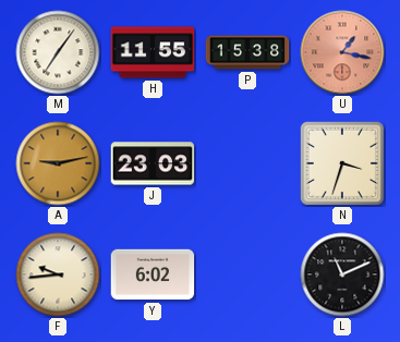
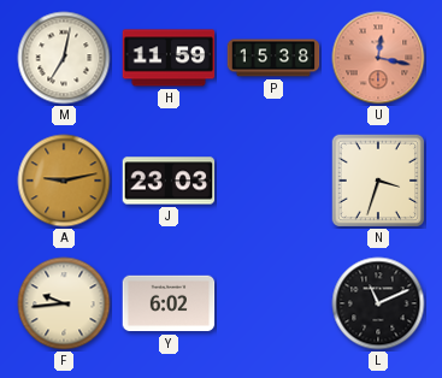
M: 7:06 -> 7:02
H: 11:55 -> 11:59
U: 1:17 -> 12:17
